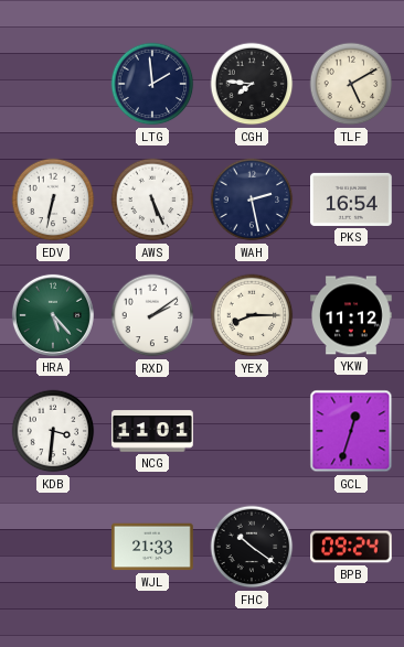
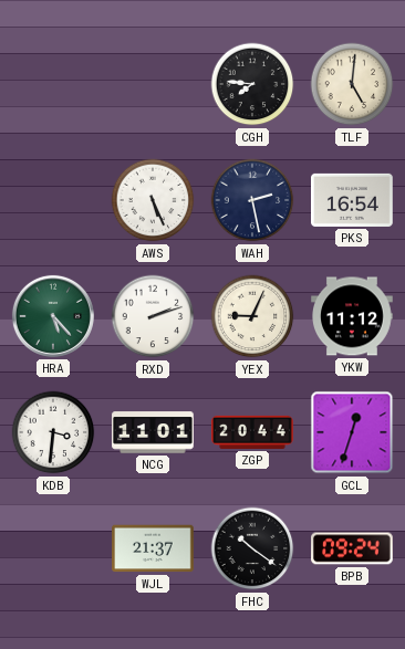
LTG: 1:59 -> none
TLF: 5:10 -> 5:01
EDV: 6:32 -> none
RXD: 2:09 -> 2:12
YEX: 8:15 -> 9:04
ZGP: none -> 20:44
WJL: 21:33 -> 21:37
